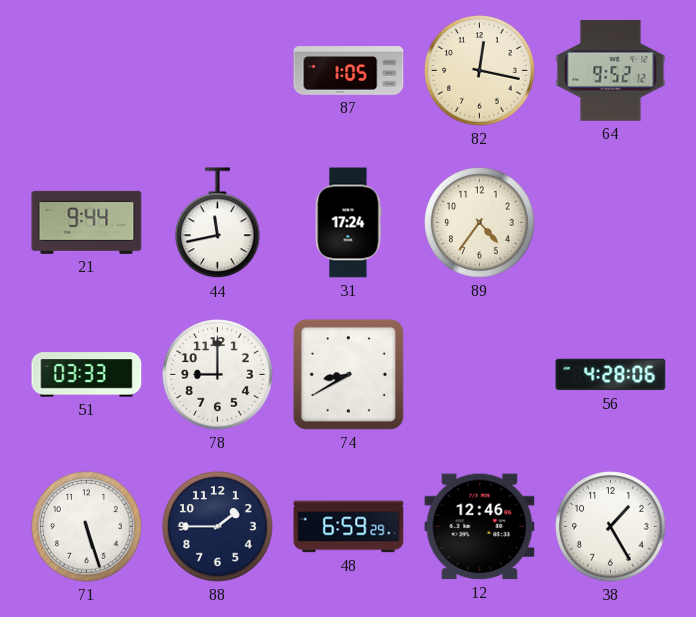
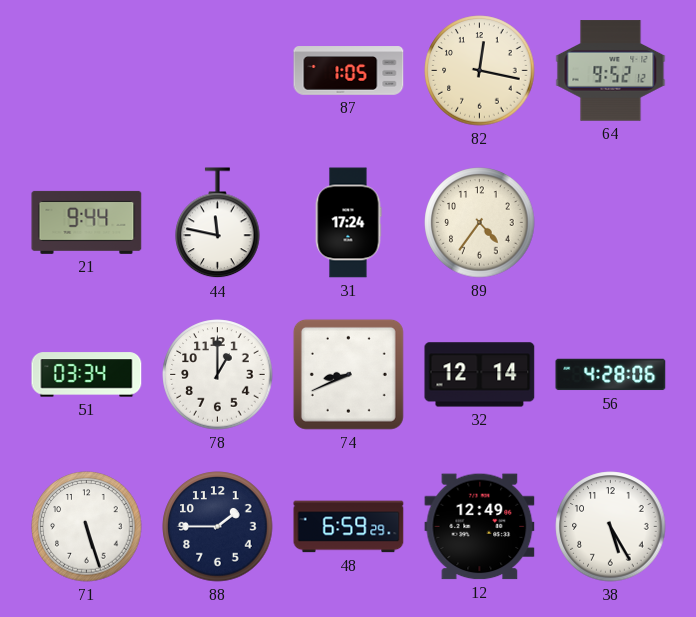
44: 11:43 -> 11:47
51: 03:33 -> 03:34
78: 9:00 -> 1:00
74: 8:40 -> 8:41
32: none -> 12:14
12: 12:46 -> 12:49
38: 1:25 -> 5:25
